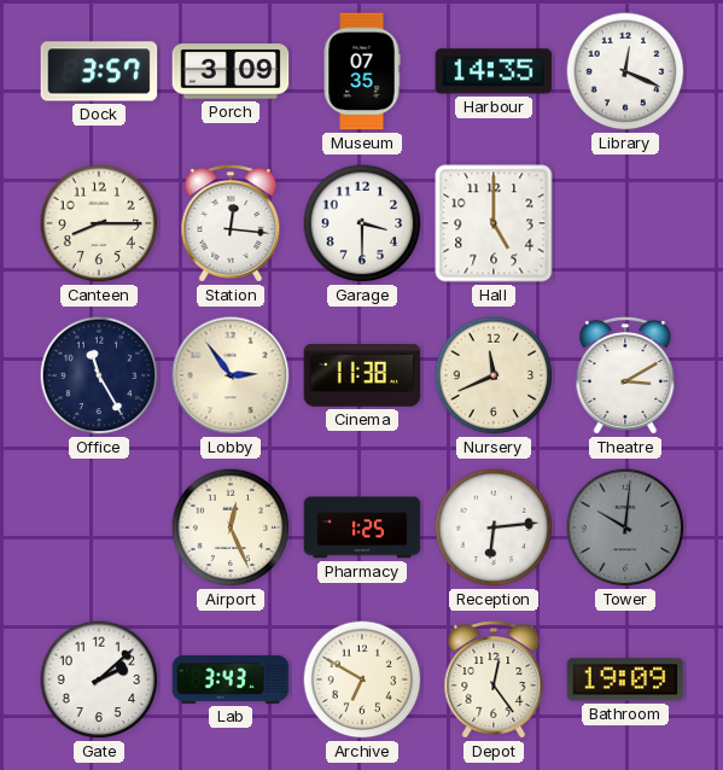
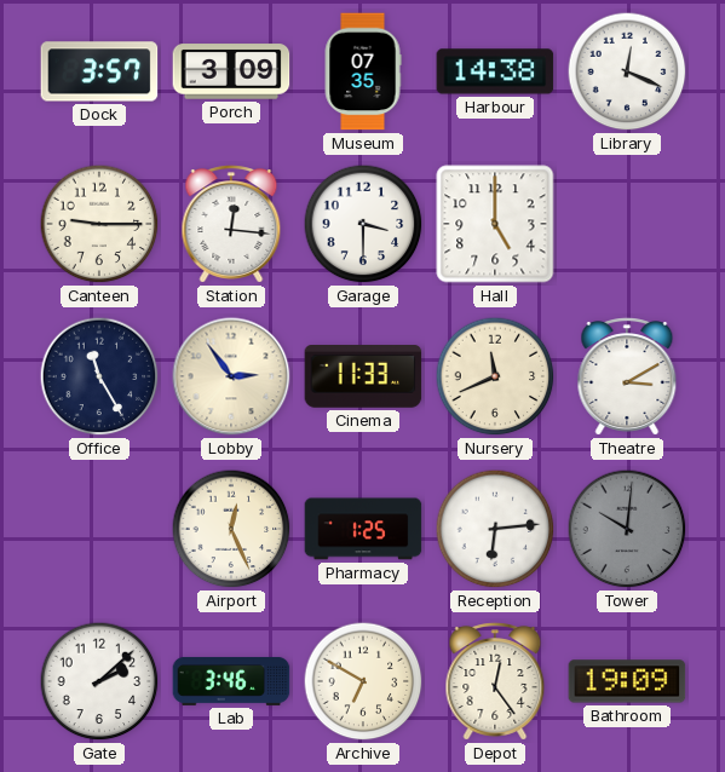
Harbour: 14:35 -> 14:38
Canteen: 8:15 -> 9:15
Cinema: 11:38 -> 11:33
Lab: 3:43 -> 3:46
